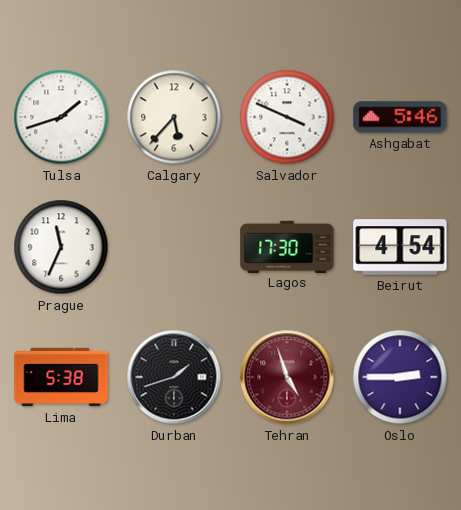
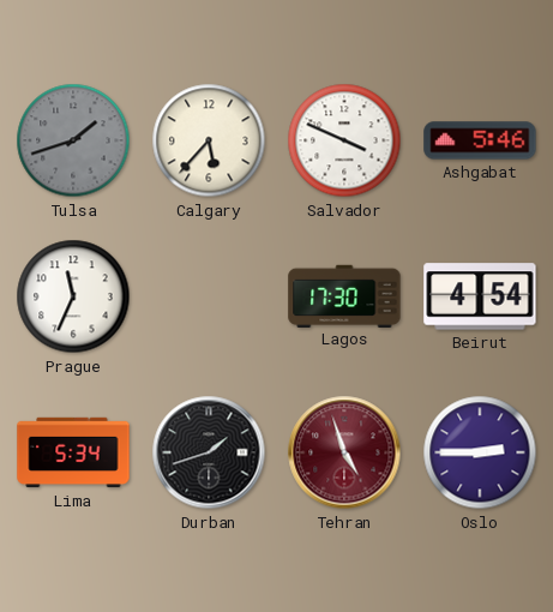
Tulsa dial: white -> grey
Lima: 5:38 -> 5:34
